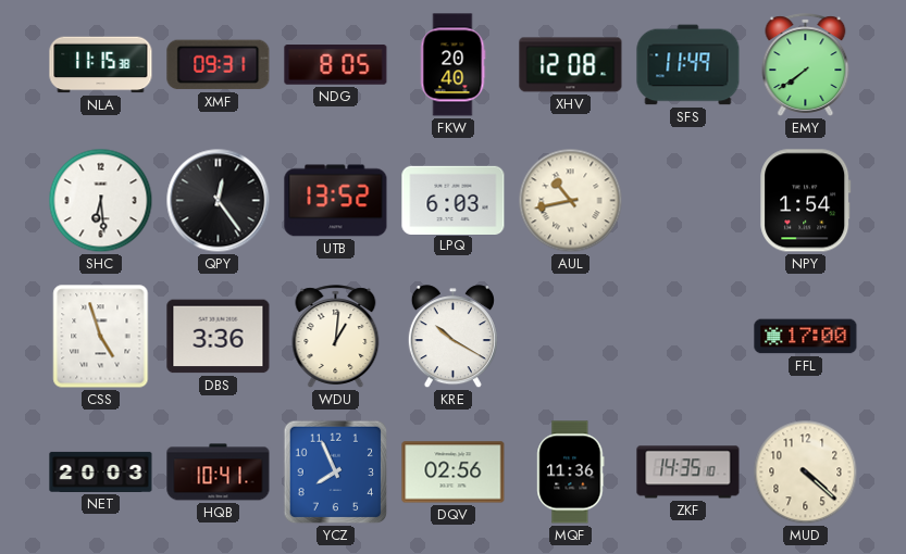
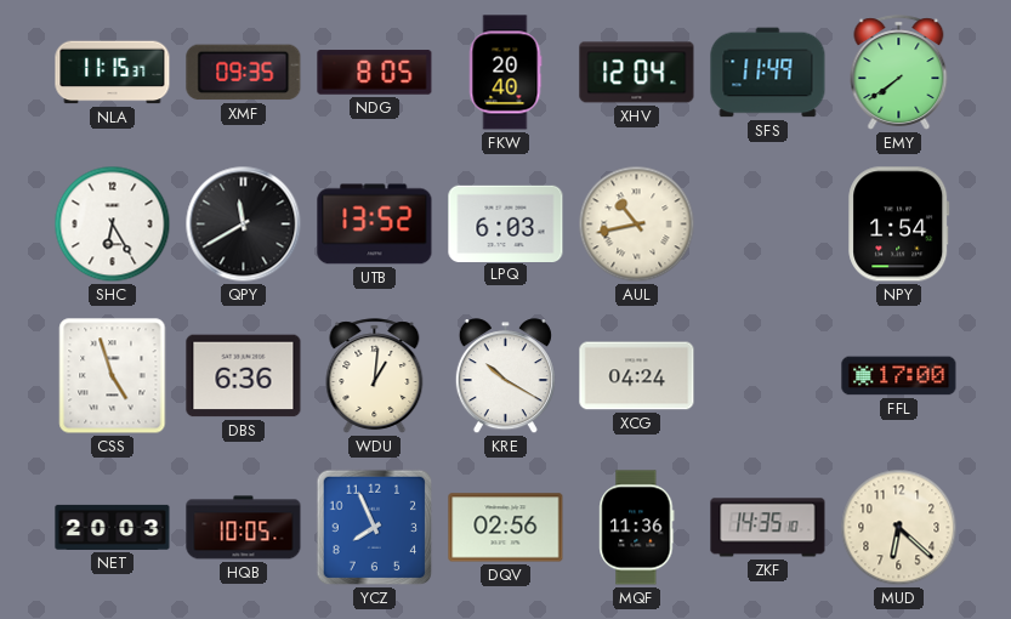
NLA: 11:15:38 -> 11:15:37
XMF: 09:31 -> 09:35
XHV: 12:08 -> 12:04
SHC: 6:29 -> 6:25
QPY: 12:24 -> 11:40
DBS: 3:36 -> 6:36
XCG: none -> 04:24
HQB: 10:41 -> 10:05
MUD: 4:22 -> 6:22
